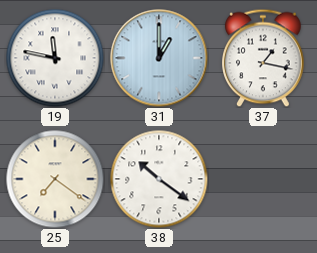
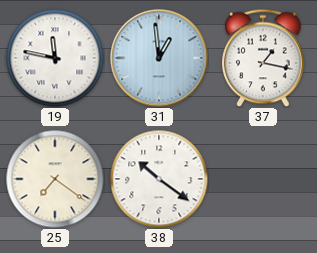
31: 1:00 -> 12:59
